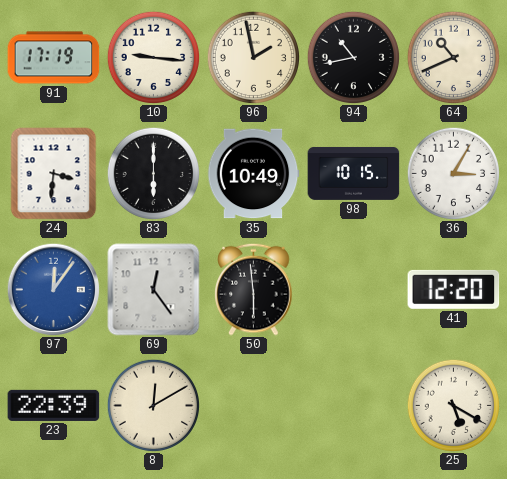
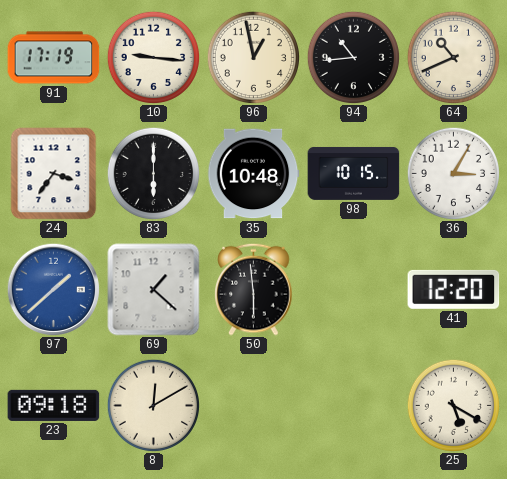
96: 1:58 -> 12:58
94: 10:43 -> 10:44
24: 3:31 -> 3:36
35: 10:49 -> 10:48
97: 12:06 -> 1:38
69: 12:24 -> 1:22
23: 22:39 -> 09:18
